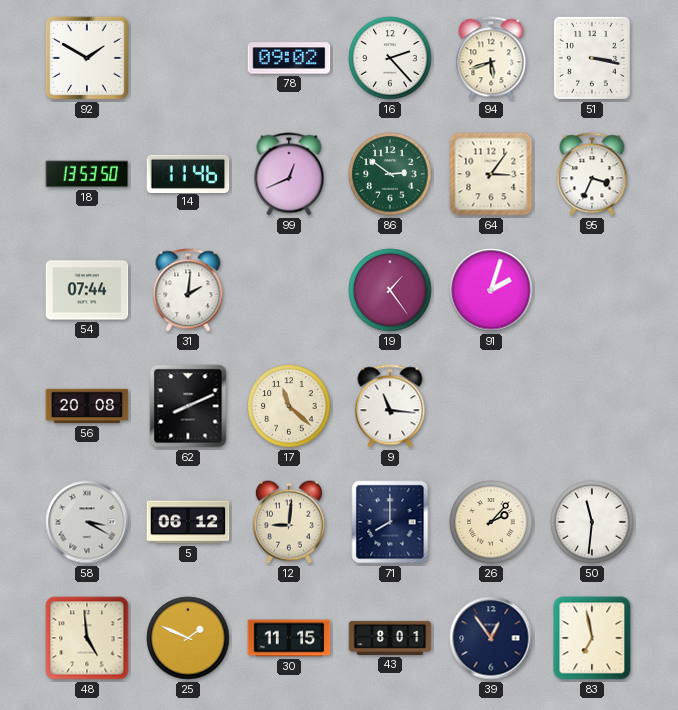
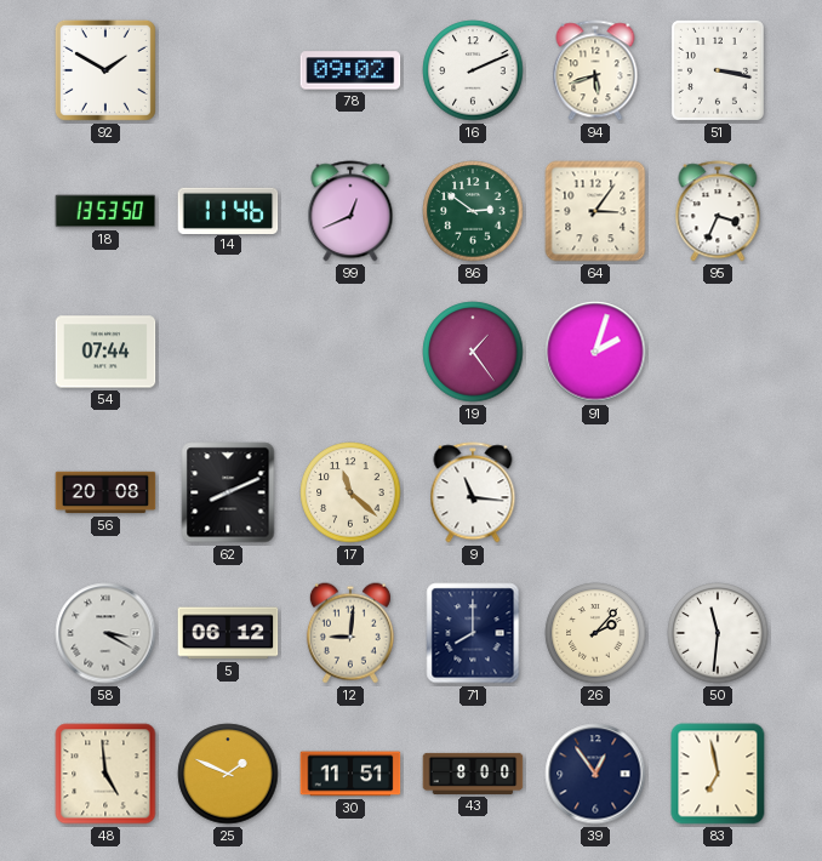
16: 2:23 -> 2:11
31: 2:01 -> none
30: 11:15 -> 11:51
43: 8:01 -> 8:00
